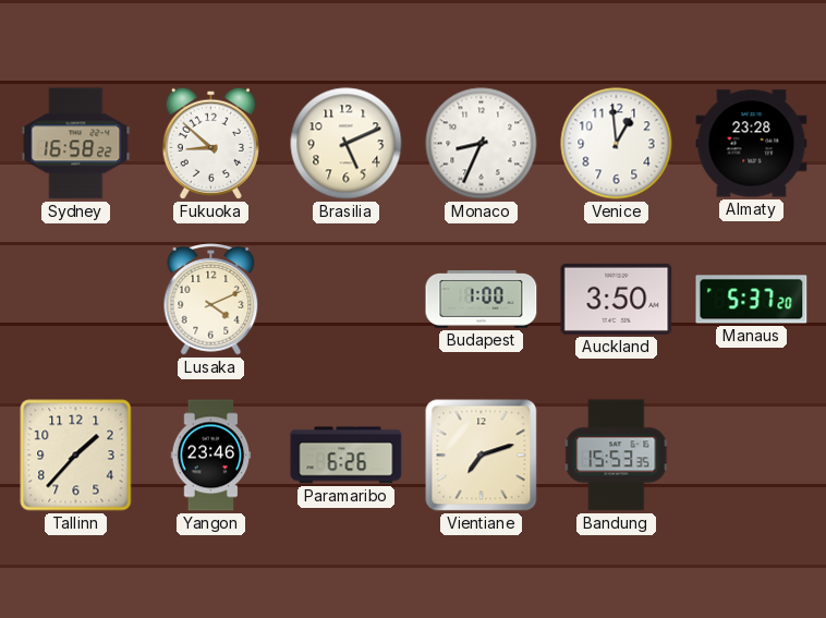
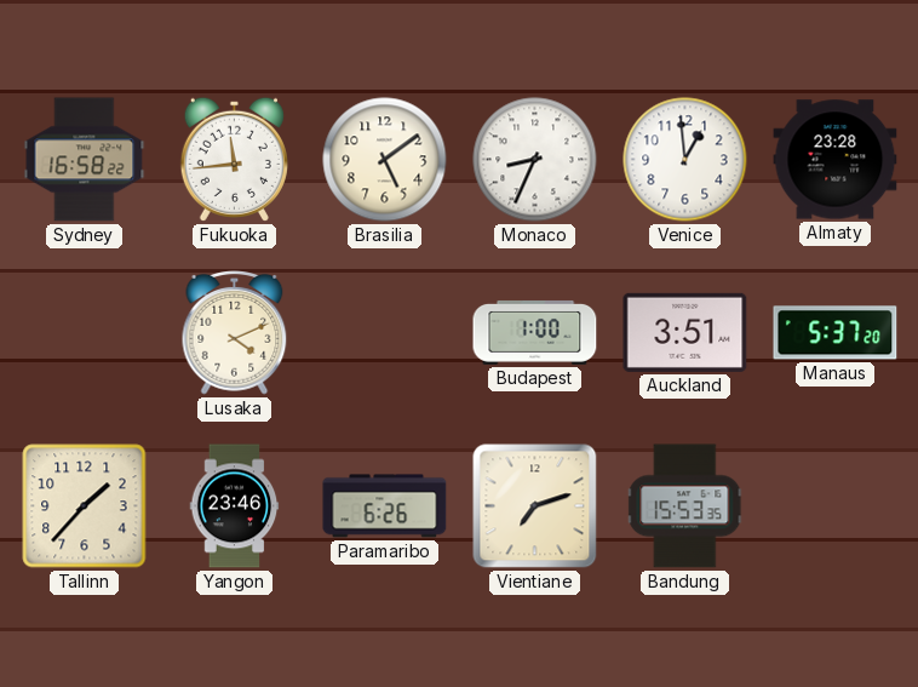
Fukuoka: 8:52 -> 11:44
Brasilia: 5:11 -> 5:09
Auckland: 3:50 -> 3:51
